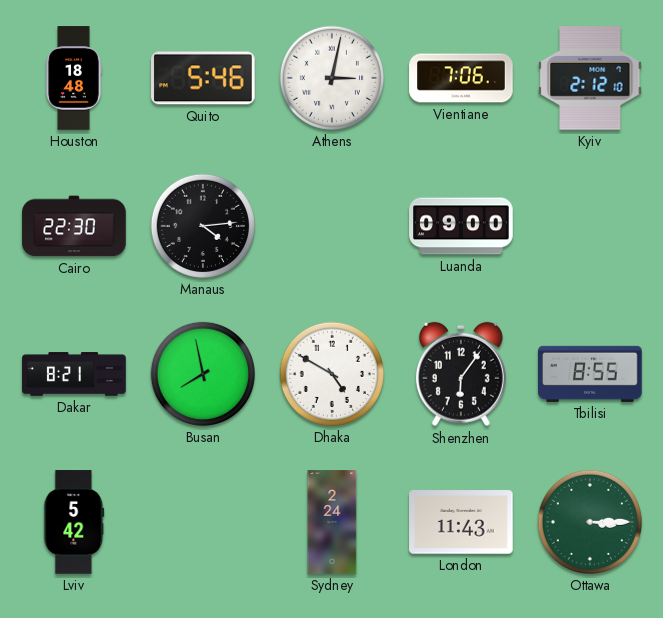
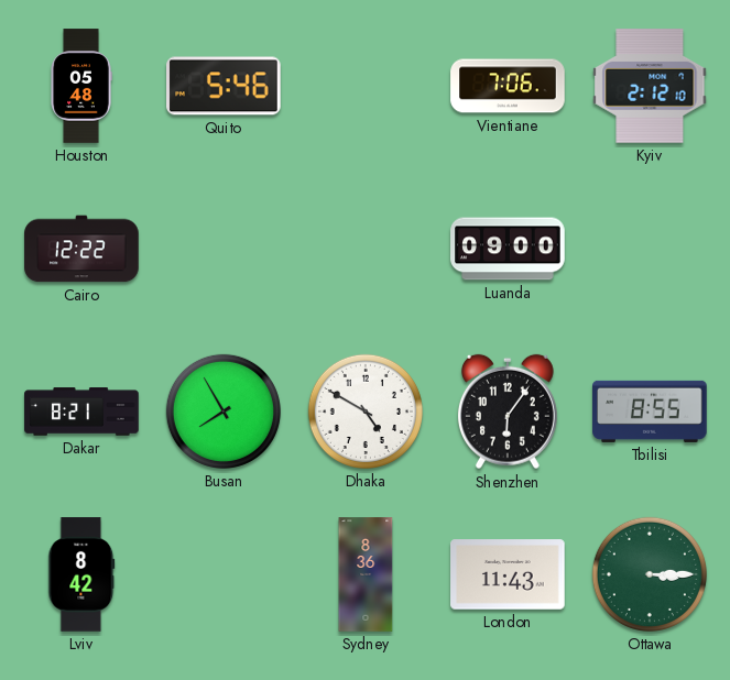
Houston: 18:48 -> 05:48
Athens: 3:02 -> none
Cairo: 22:30 -> 12:22
Manaus: 4:14 -> none
Busan: 7:58 -> 7:55
Lviv: 5:42 -> 8:42
Sydney: 2:24 -> 8:36
